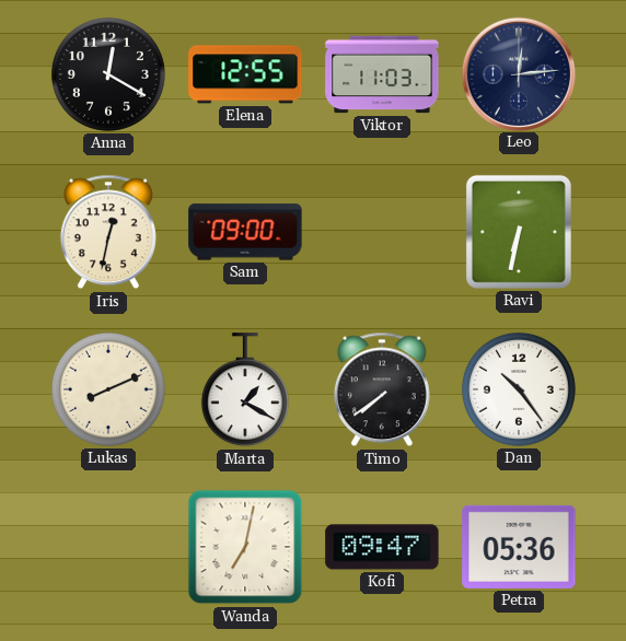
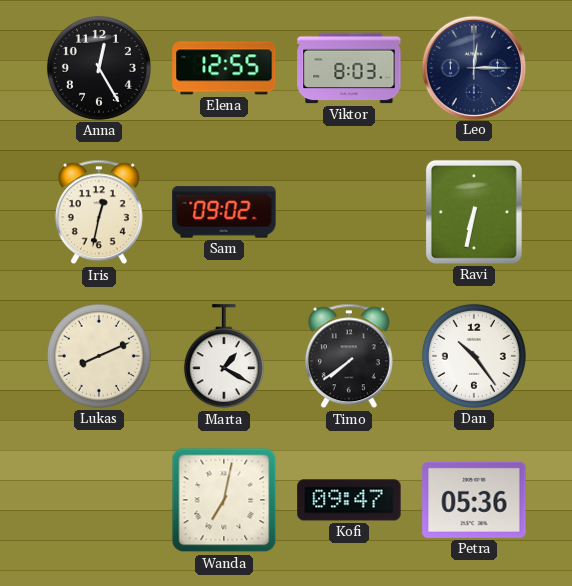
Anna: 12:20 -> 12:25
Viktor: 11:03 -> 8:03
Leo: 12:14 -> 12:15
Sam: 09:00 -> 09:02
